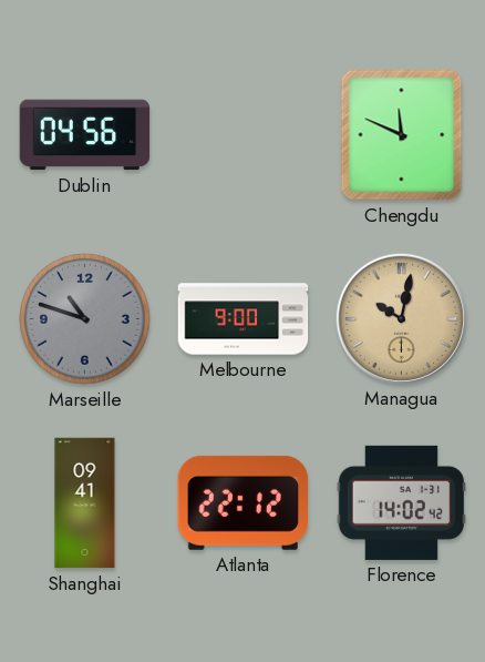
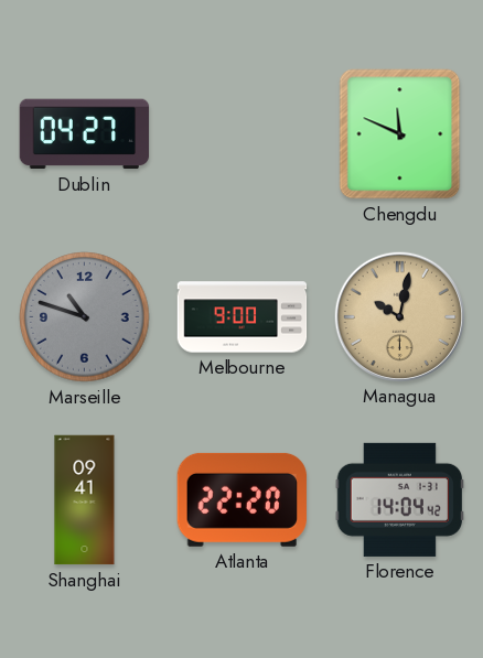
Dublin: 04:56 -> 04:27
Atlanta: 22:12 -> 22:20
Florence: 14:02 -> 14:04
